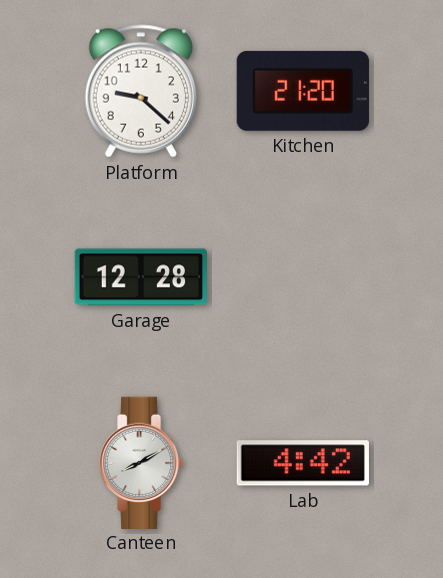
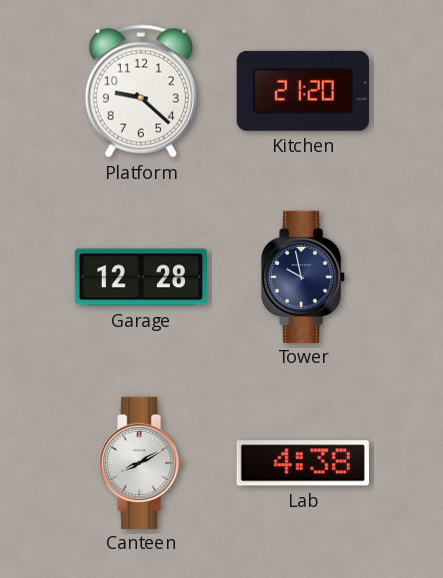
Tower: none -> 9:58
Lab: 4:42 -> 4:38
